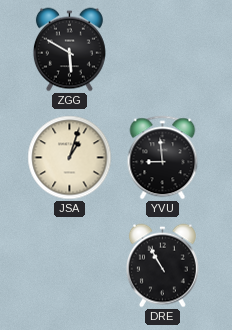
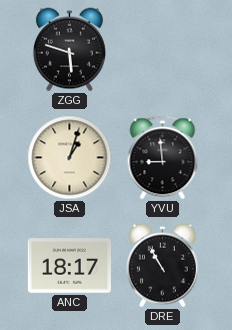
ZGG: 5:50 -> 5:48
ANC: none -> 18:17
